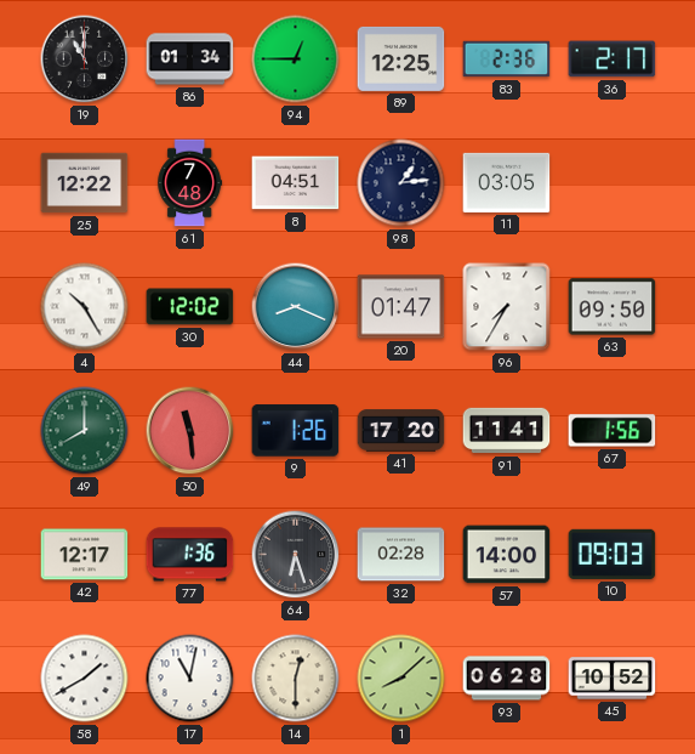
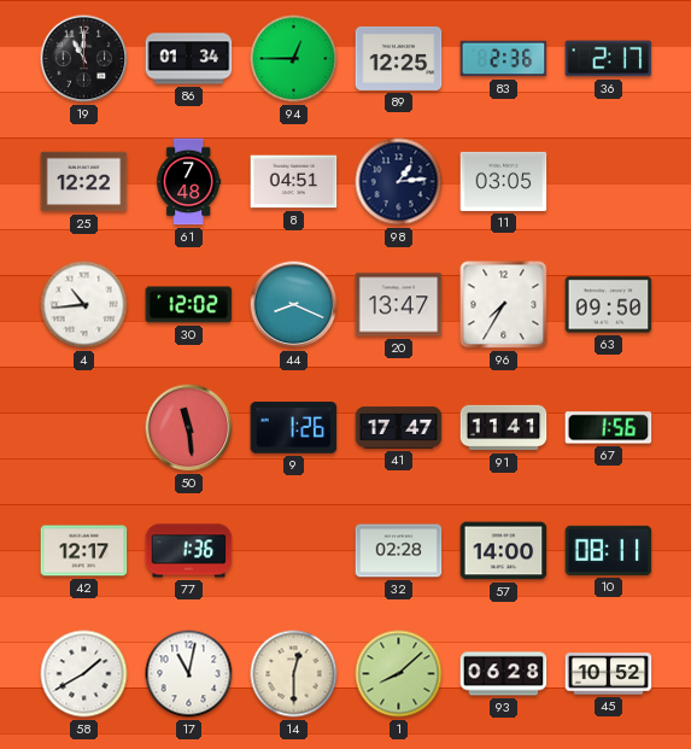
4: 10:25 -> 10:44
20: 01:47 -> 13:47
49: 8:00 -> none
41: 17:20 -> 17:47
64: 6:27 -> none
10: 09:03 -> 08:11
